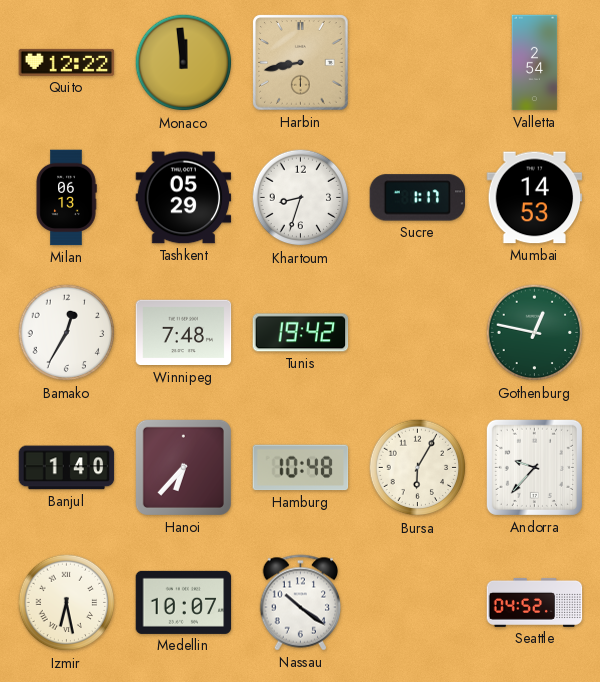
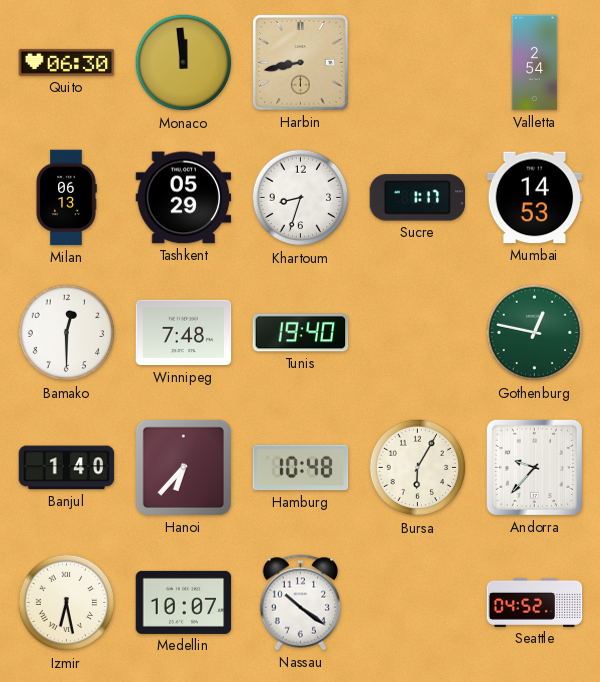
Quito: 12:22 -> 06:30
Bamako: 12:35 -> 12:30
Tunis: 19:42 -> 19:40
